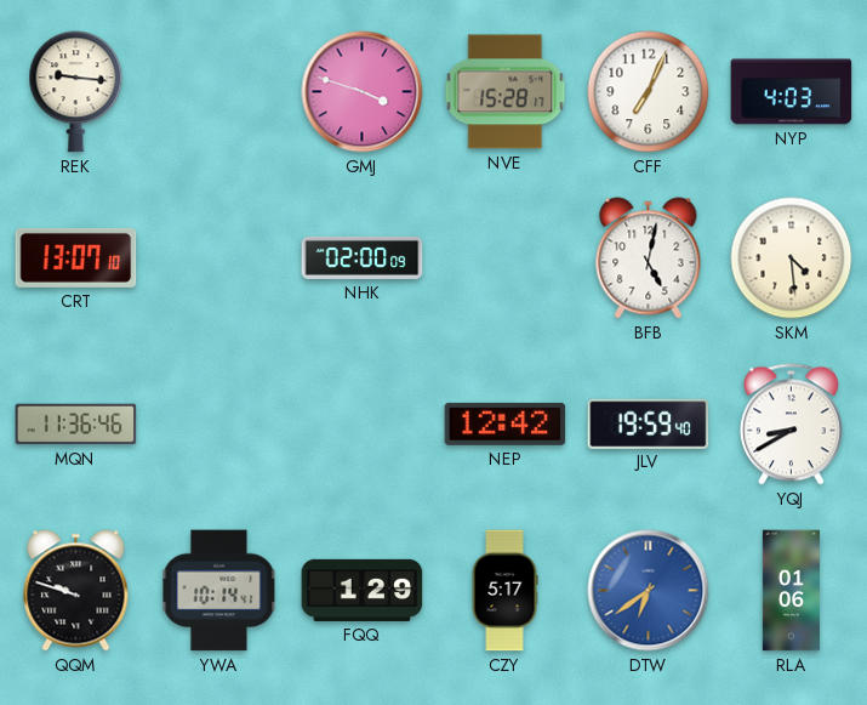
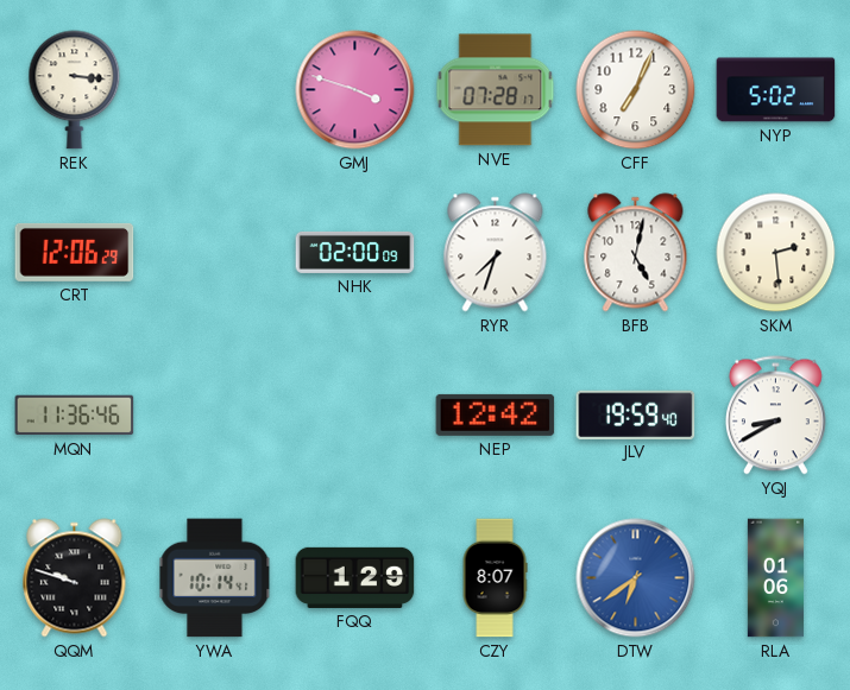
REK: 9:16 -> 3:16
NVE: 15:28 -> 07:28
NYP: 4:03 -> 5:02
CRT: 13:07 -> 12:06
RYR: none -> 7:33
SKM: 4:29 -> 2:29
CZY: 5:17 -> 8:07
